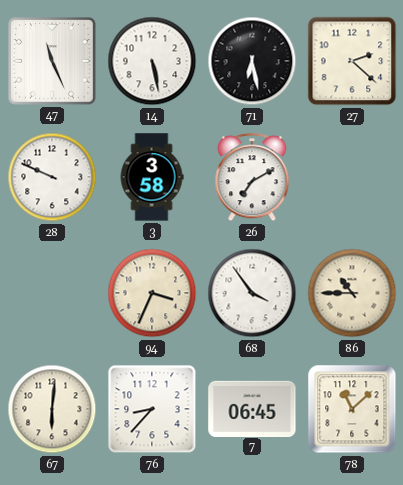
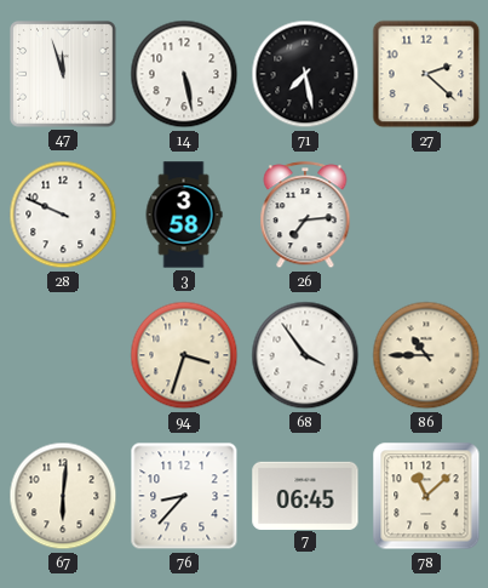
47: 11:26 -> 11:57
71: 6:28 -> 7:28
26: 7:10 -> 7:14
94: 3:34 -> 3:33
